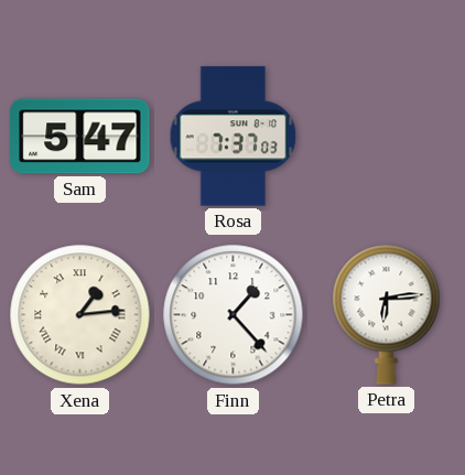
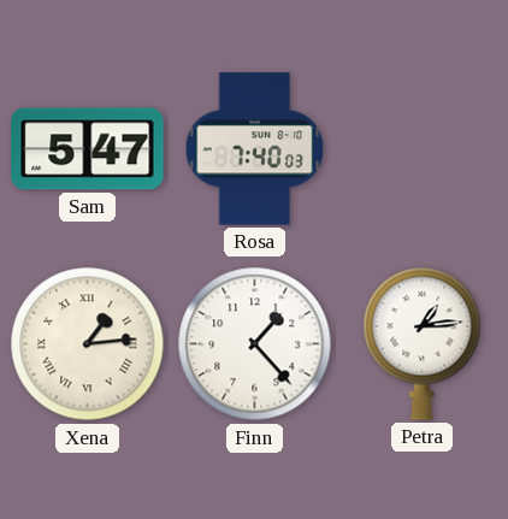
Rosa: 7:37 -> 7:40
Petra: 6:14 -> 1:14
